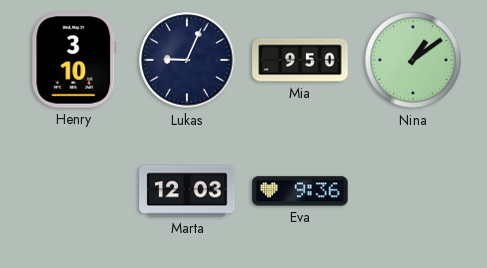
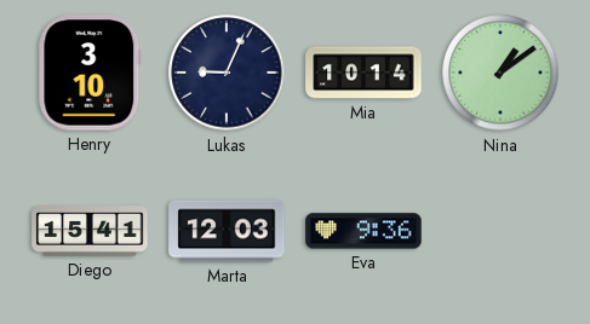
Mia: 9:50 -> 10:14
Diego: none -> 15:41
